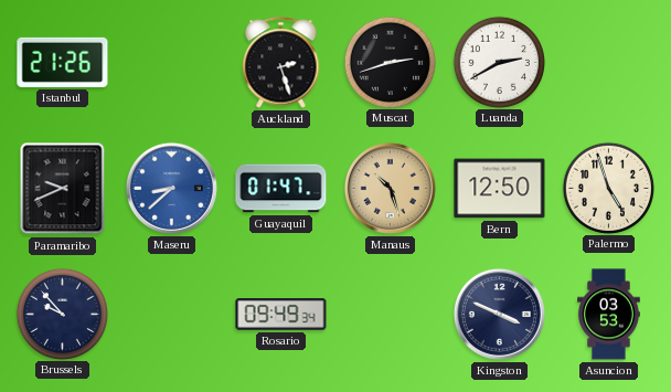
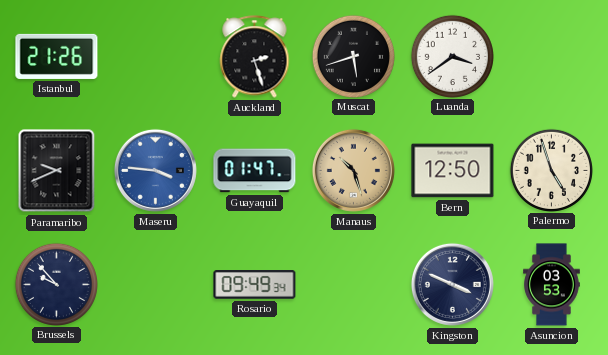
Muscat: 2:42 -> 5:42
Luanda: 2:40 -> 3:39
Maseru: 8:38 -> 3:46
